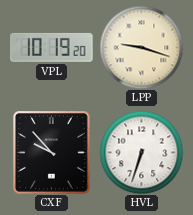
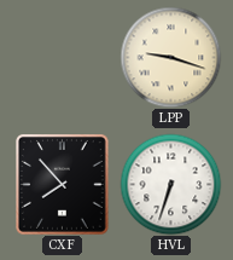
VPL: 10:19 -> none
CXF: 9:53 -> 7:53
